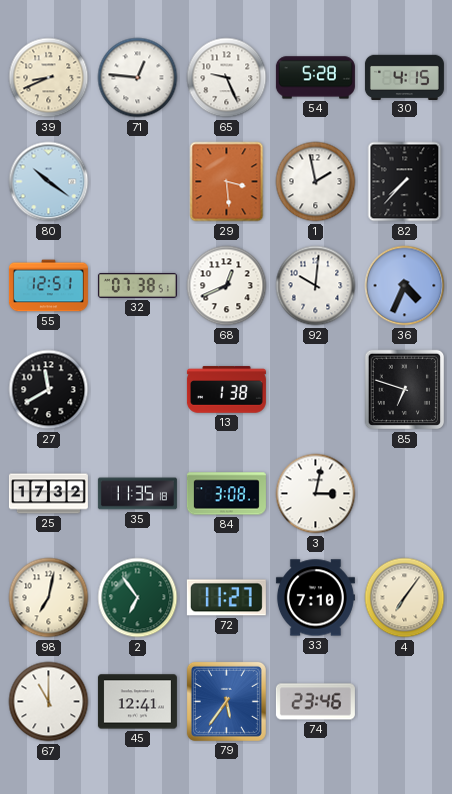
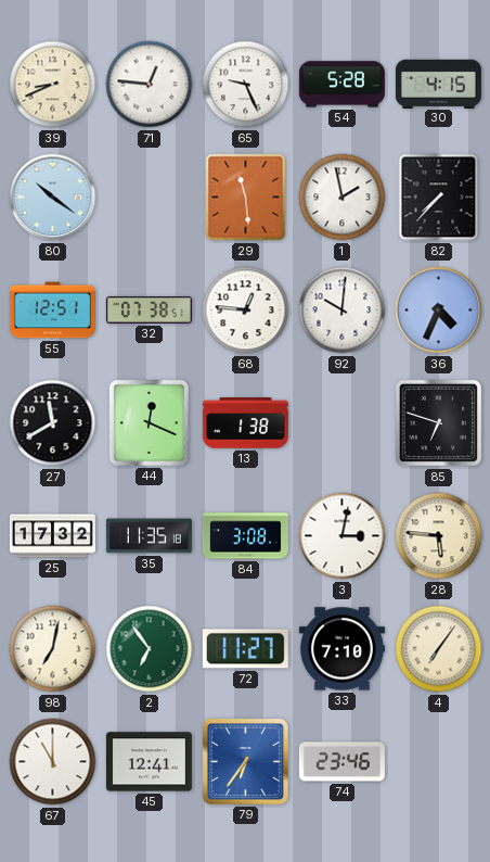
29: 3:29 -> 11:29
68: 12:41 -> 12:46
44: none -> 12:19
28: none -> 5:46
79: 5:36 -> 6:36
